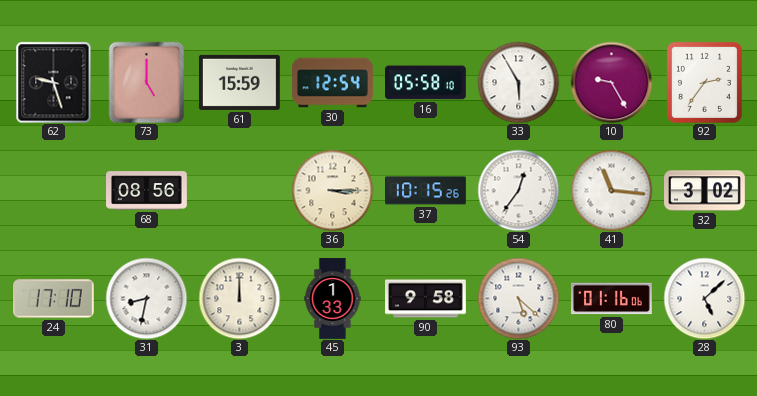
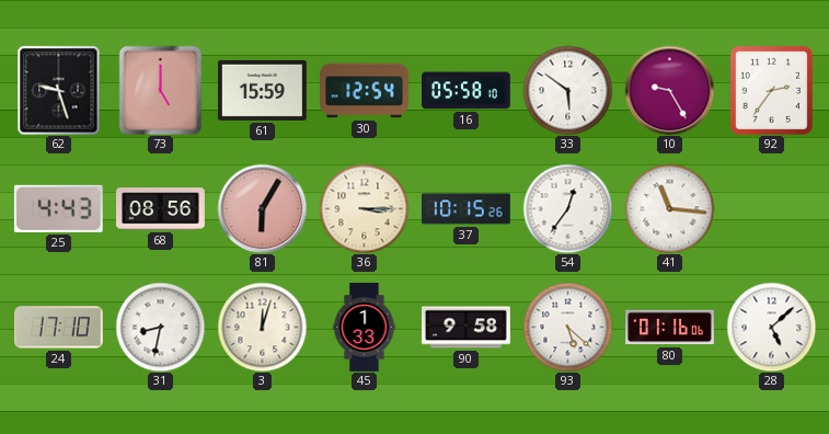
33: 5:55 -> 5:51
25: none -> 4:43
81: none -> 6:05
32: 3:02 -> none
3: 12:00 -> 12:03
